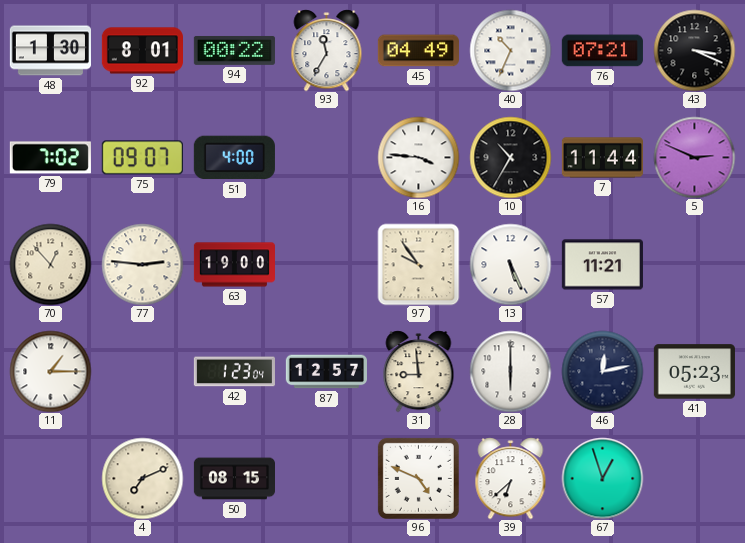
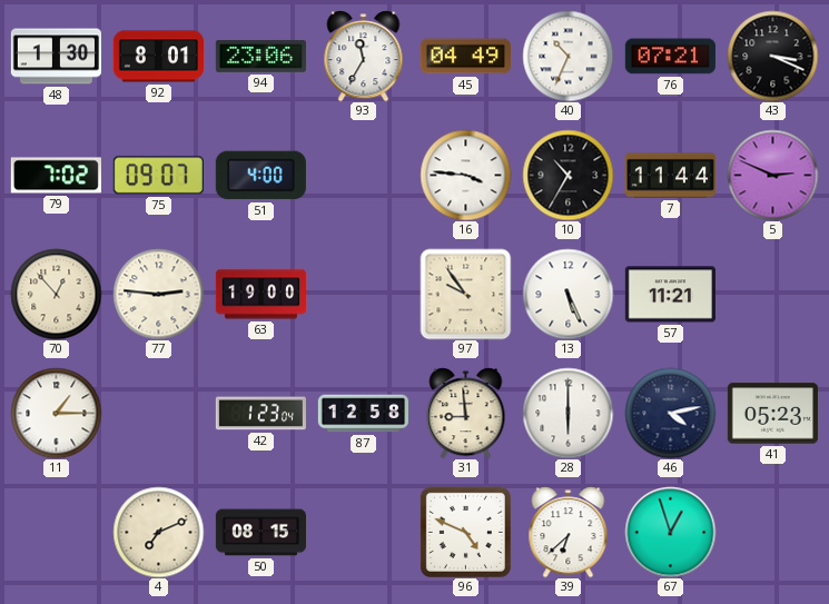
94: 00:22 -> 23:06
87: 12:57 -> 12:58
46: 12:13 -> 4:13
